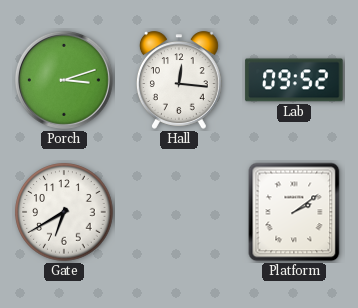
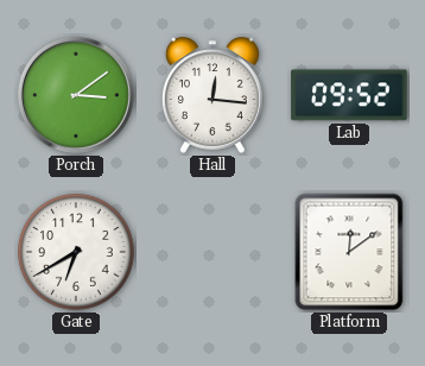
Porch: 3:12 -> 3:09
Platform: 2:09 -> 12:09
